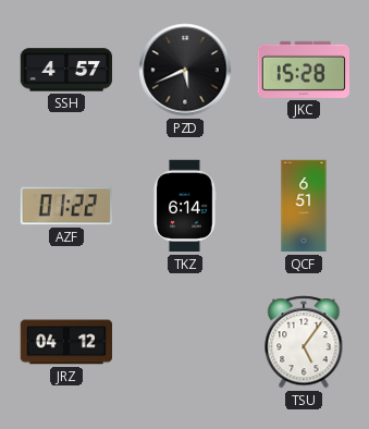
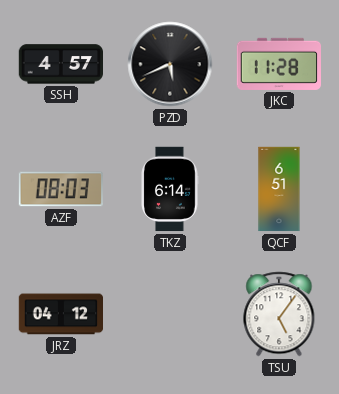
JKC: 15:28 -> 11:28
AZF: 01:22 -> 08:03
